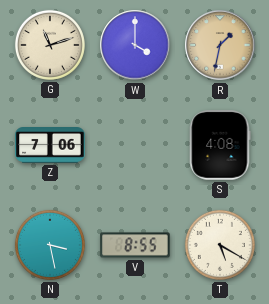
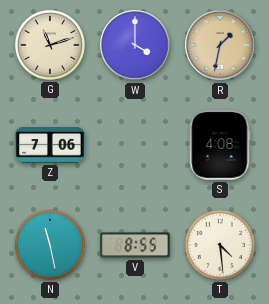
N: 3:28 -> 11:28
T: 5:20 -> 4:29
